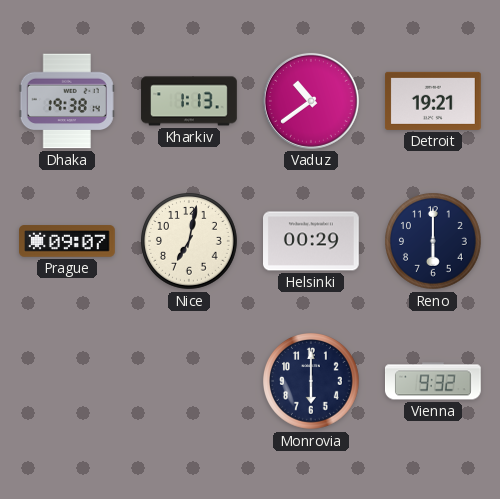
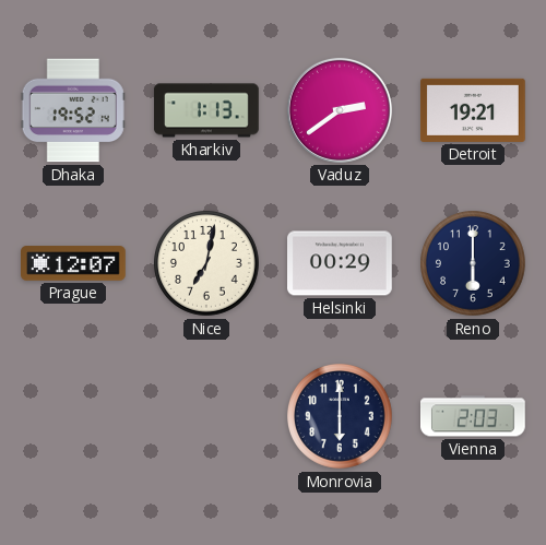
Dhaka: 19:38 -> 19:52
Vaduz: 10:39 -> 2:39
Prague: 09:07 -> 12:07
Vienna: 9:32 -> 2:03
